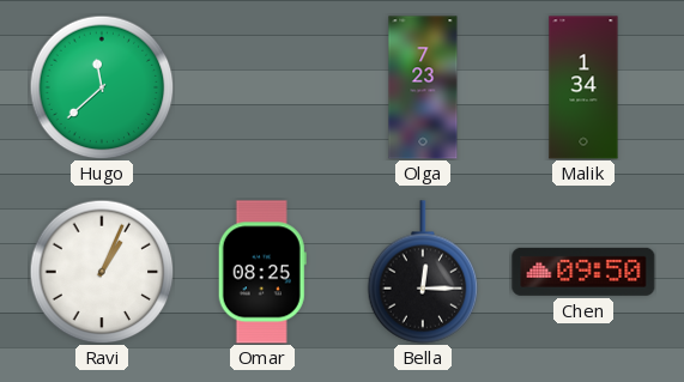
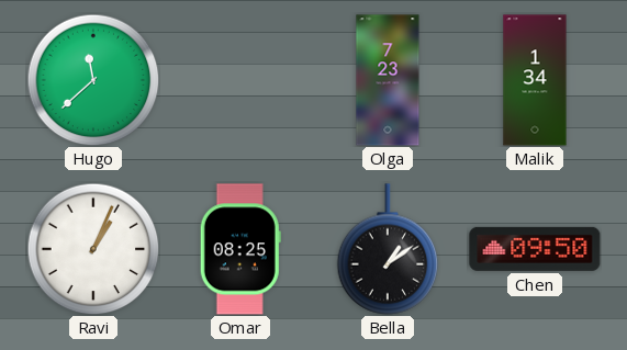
Bella: 12:15 -> 1:09
